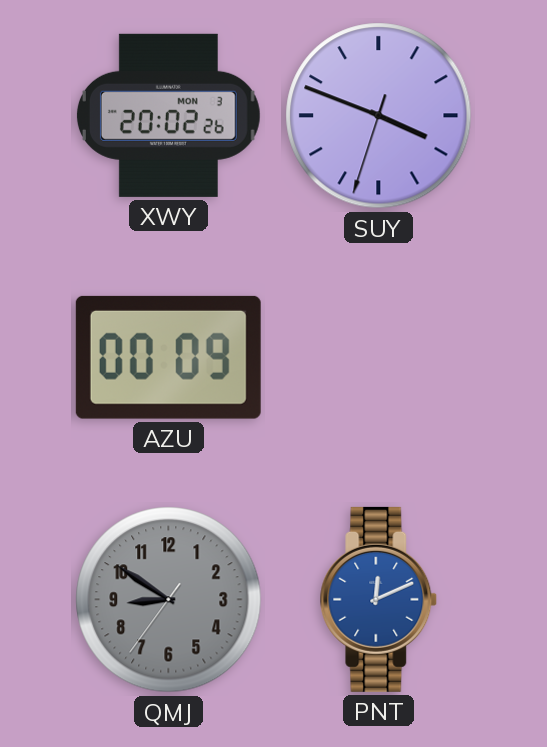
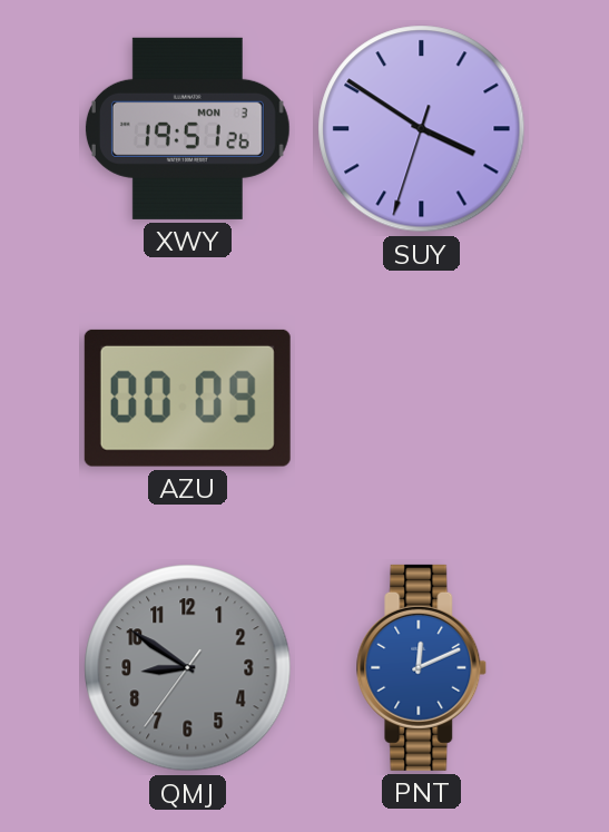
XWY: 20:02 -> 19:51
SUY: 3:48 -> 3:50
